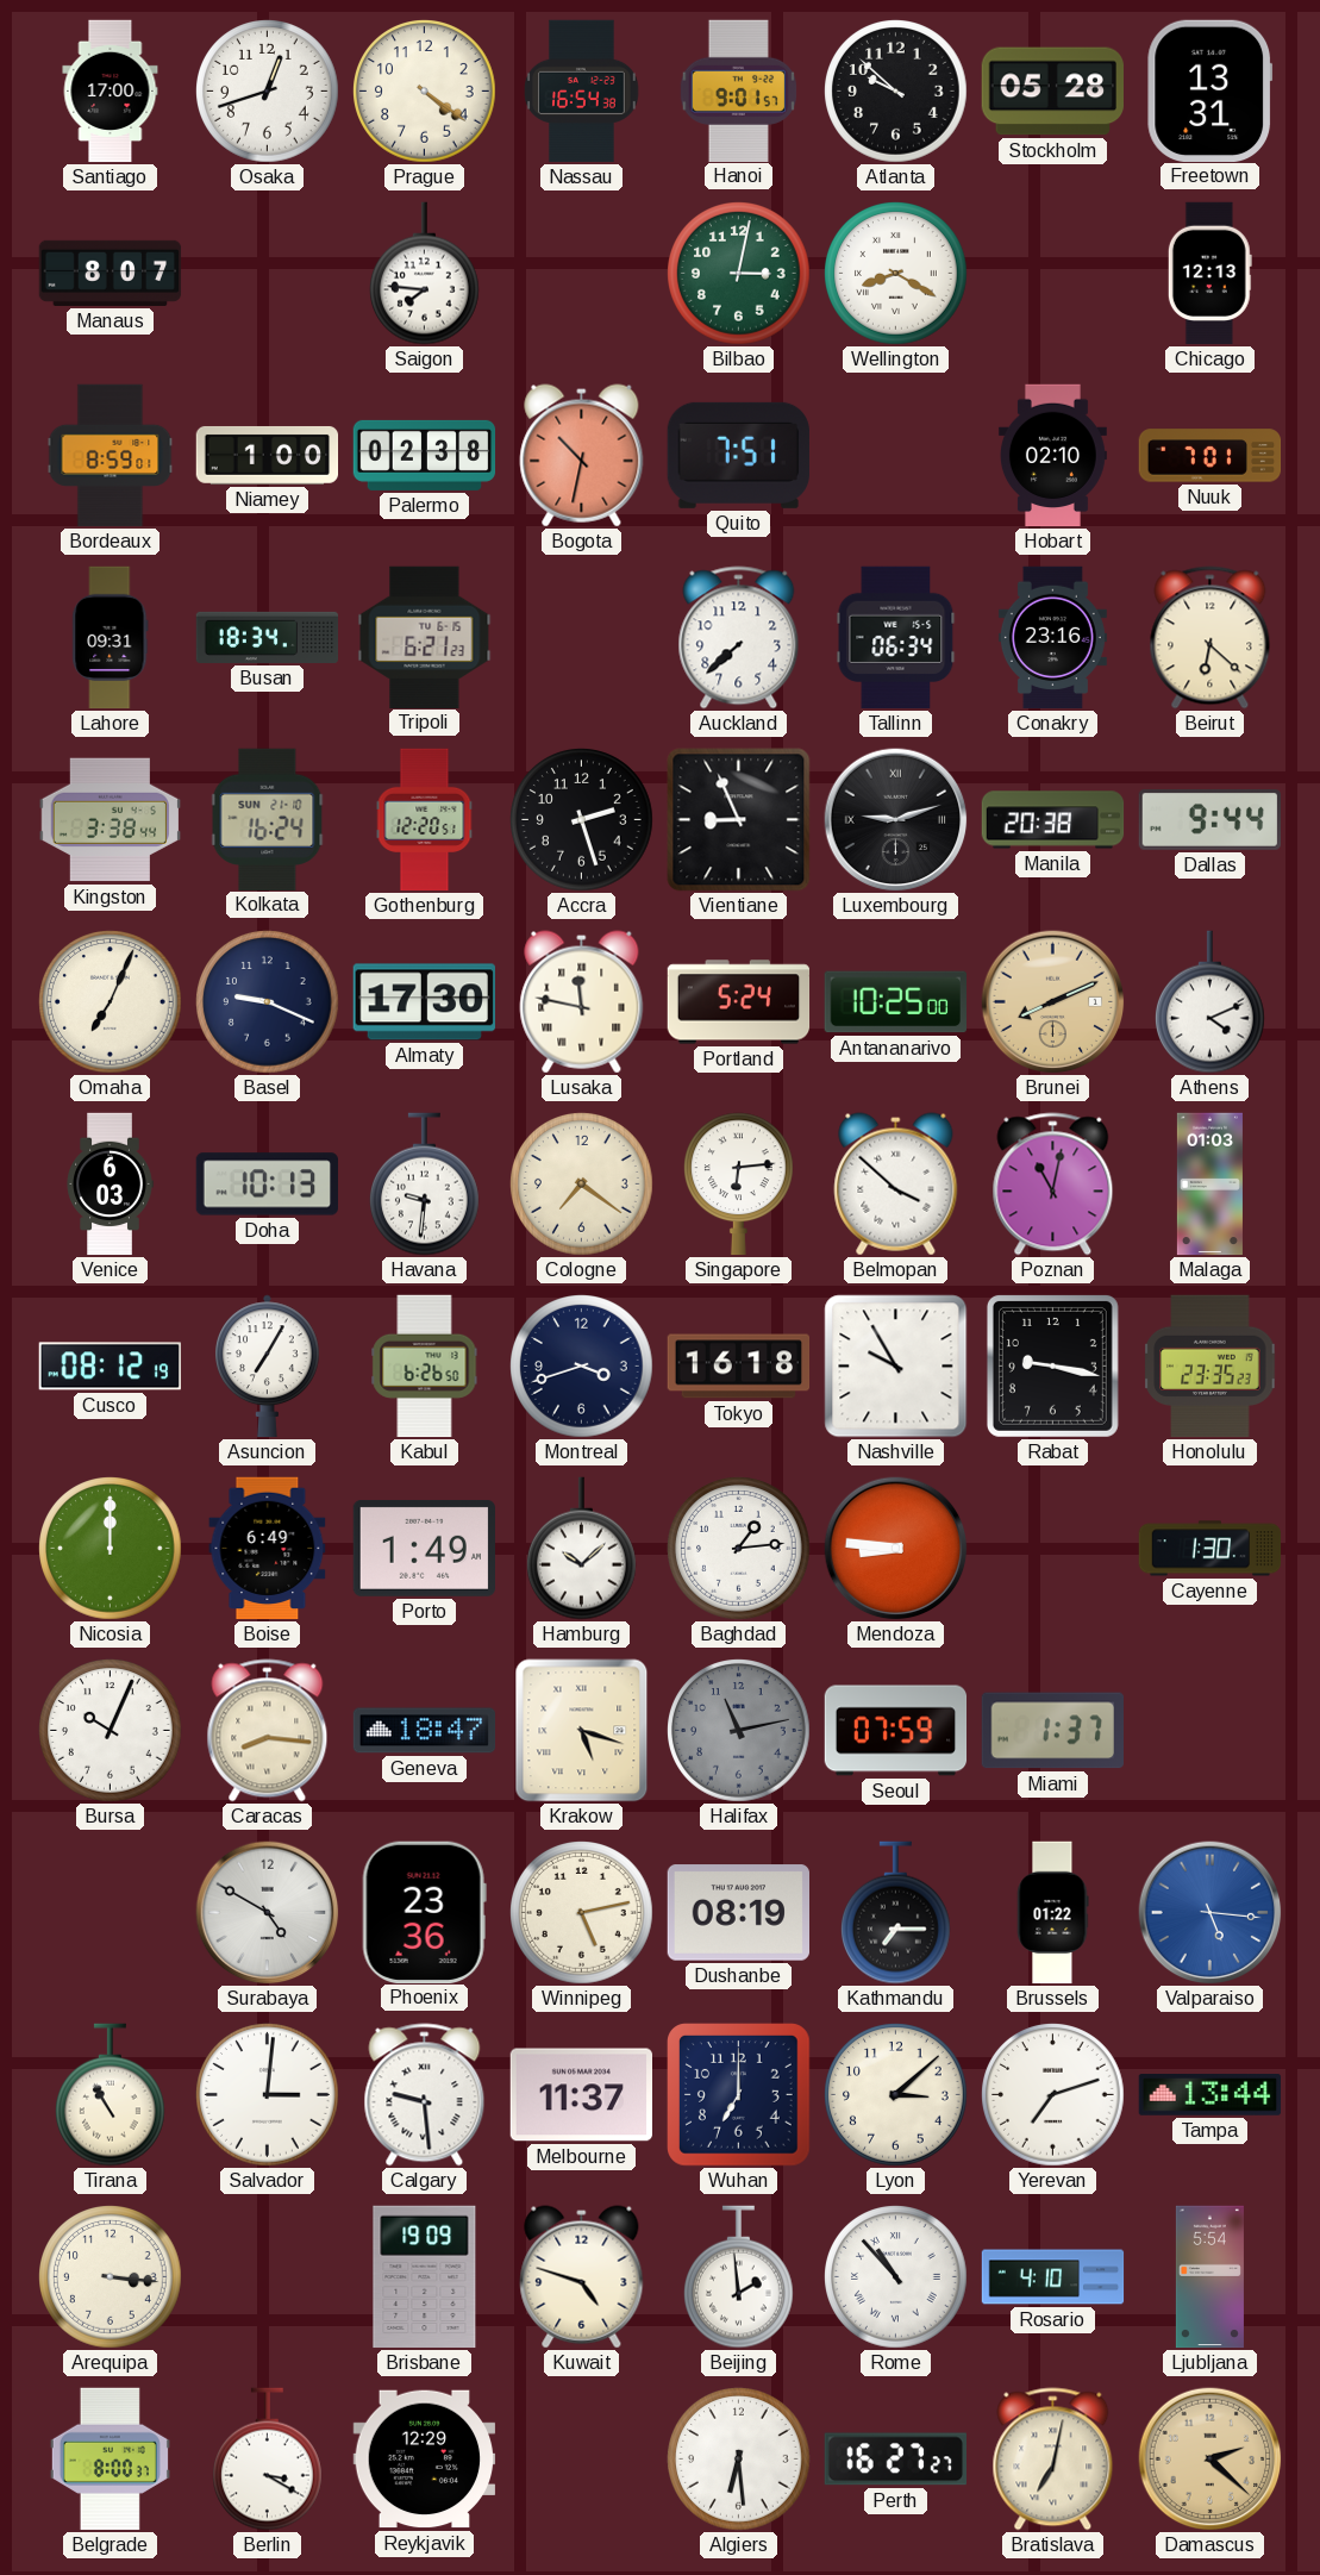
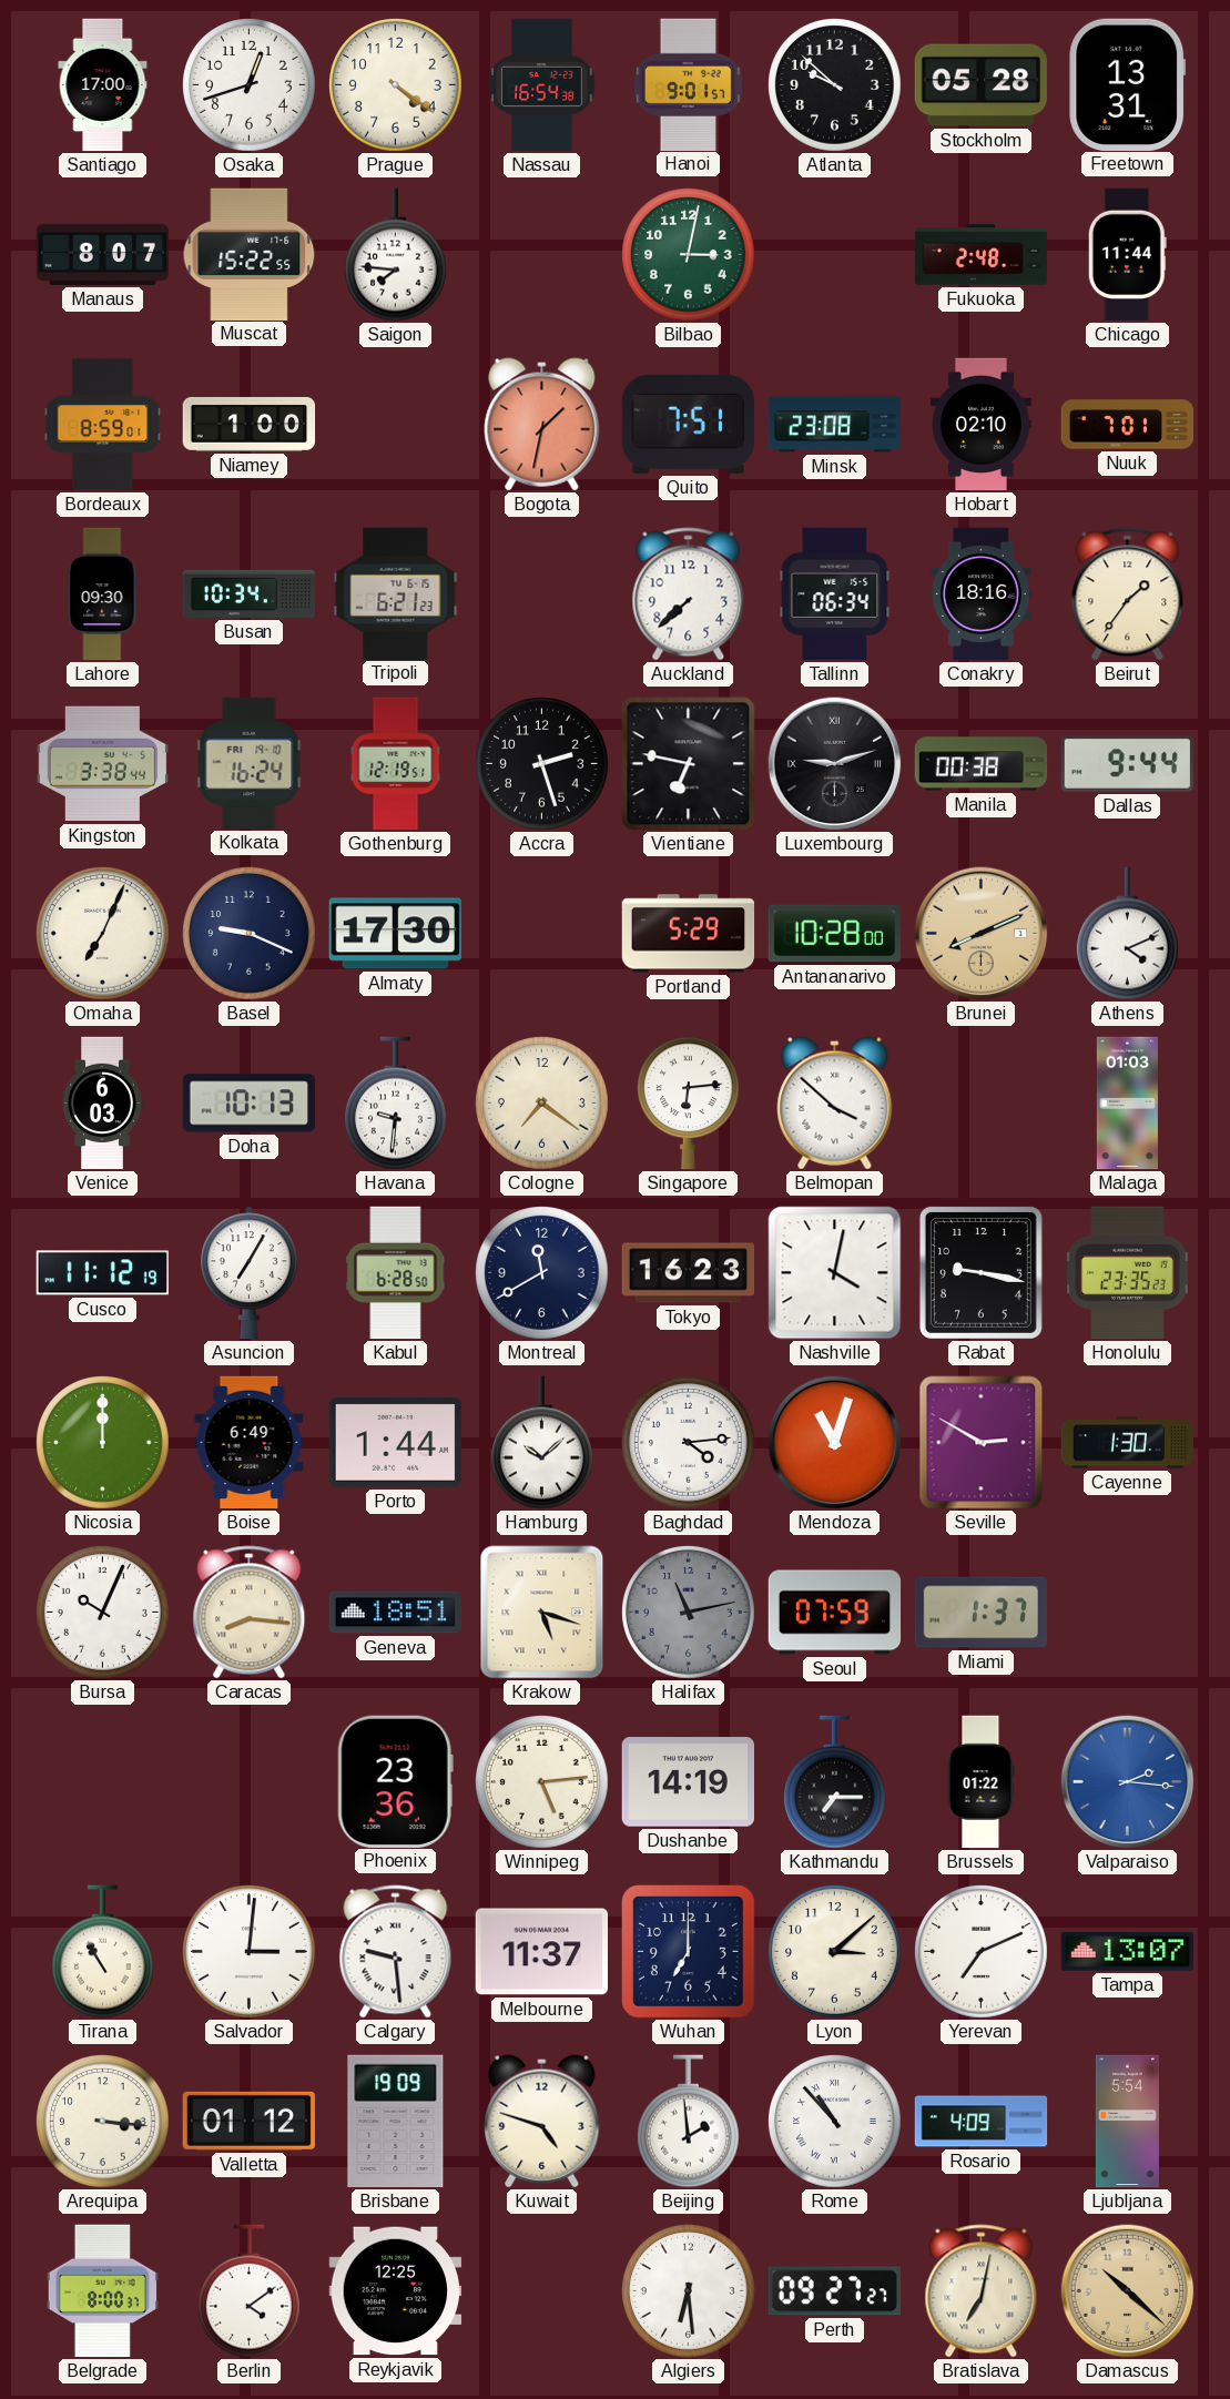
Muscat: none -> 15:22
Wellington: 8:20 -> none
Fukuoka: none -> 2:48
Chicago: 12:13 -> 11:44
Palermo: 02:38 -> none
Bogota: 10:32 -> 1:32
Minsk: none -> 23:08
Lahore: 09:31 -> 09:30
Busan: 18:34 -> 10:34
Conakry: 23:16 -> 18:16
Beirut: 6:22 -> 1:36
Kolkata date: SUN 21-10 -> FRI 19-10
Gothenburg: 12:20 -> 12:19
Vientiane: 8:56 -> 6:47
Manila: 20:38 -> 00:38
Lusaka: 11:47 -> none
Portland: 5:24 -> 5:29
Antananarivo: 10:25 -> 10:28
Poznan: 11:02 -> none
Cusco: 08:12 -> 11:12
Kabul: 6:26 -> 6:28
Montreal: 3:42 -> 11:40
Tokyo: 16:18 -> 16:23
Nashville: 9:55 -> 4:02
Porto: 1:49 -> 1:44
Baghdad: 1:14 -> 4:14
Mendoza: 8:46 -> 11:03
Seville: none -> 2:50
Geneva: 18:47 -> 18:51
Surabaya: 4:50 -> none
Winnipeg: 5:13 -> 5:14
Dushanbe: 08:19 -> 14:19
Valparaiso: 5:16 -> 2:16
Yerevan: 7:12 -> 7:11
Tampa: 13:44 -> 13:07
Valletta: none -> 01:12
Rosario: 4:10 -> 4:09
Berlin: 3:20 -> 4:09
Reykjavik: 12:29 -> 12:25
Perth: 16:27 -> 09:27
Damascus: 2:22 -> 10:22
